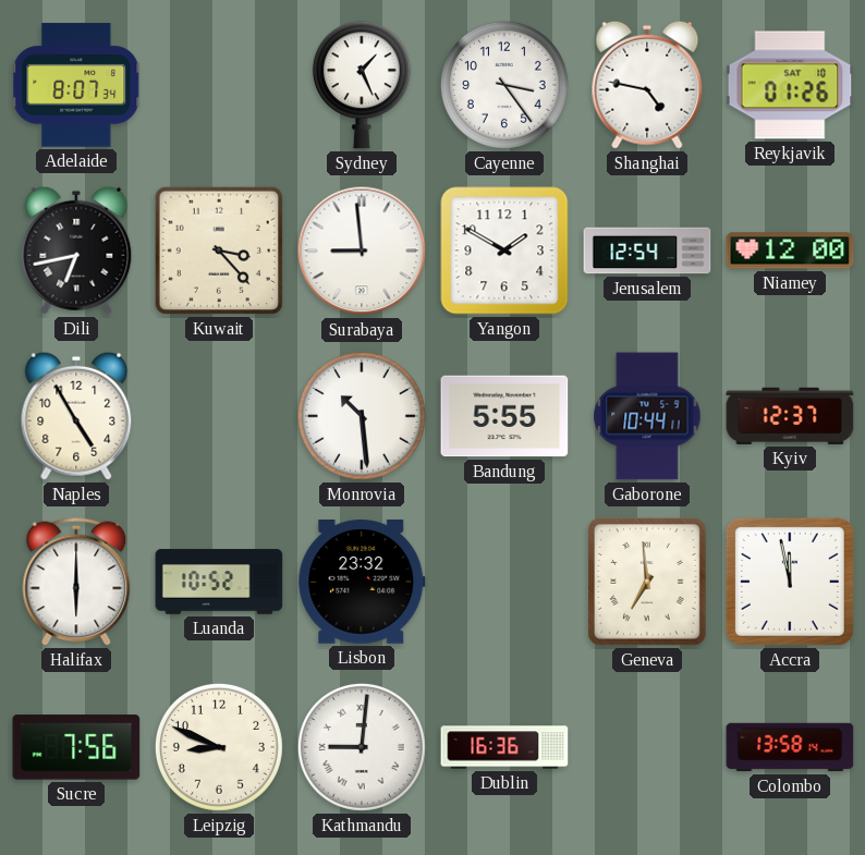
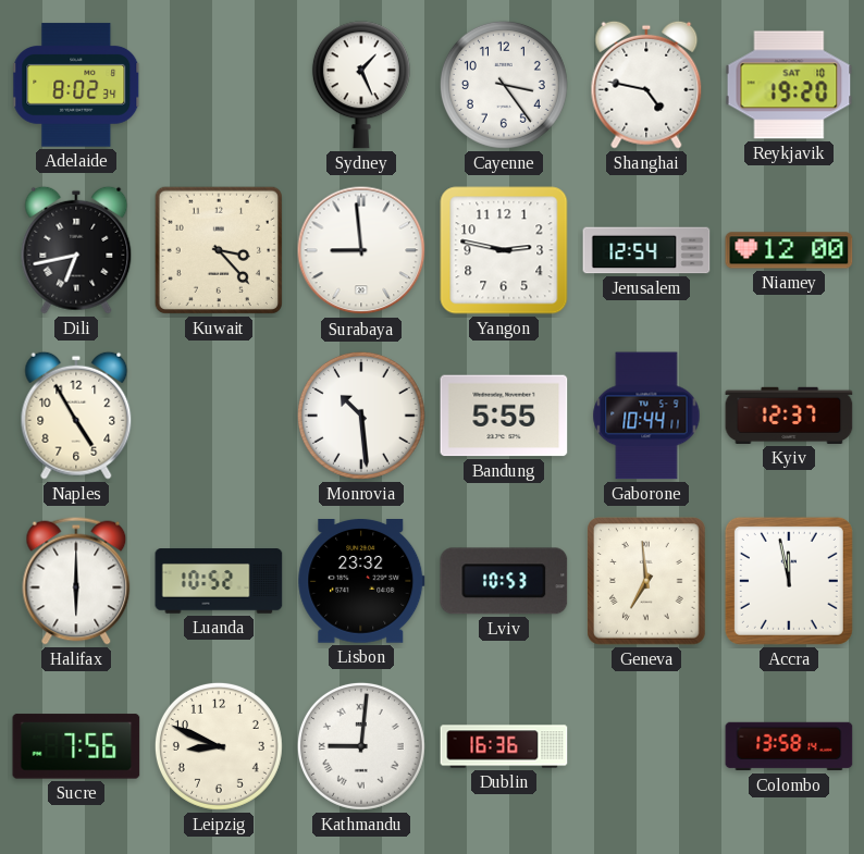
Adelaide: 8:07 -> 8:02
Reykjavik: 01:26 -> 19:20
Yangon: 1:50 -> 2:47
Lviv: none -> 10:53
